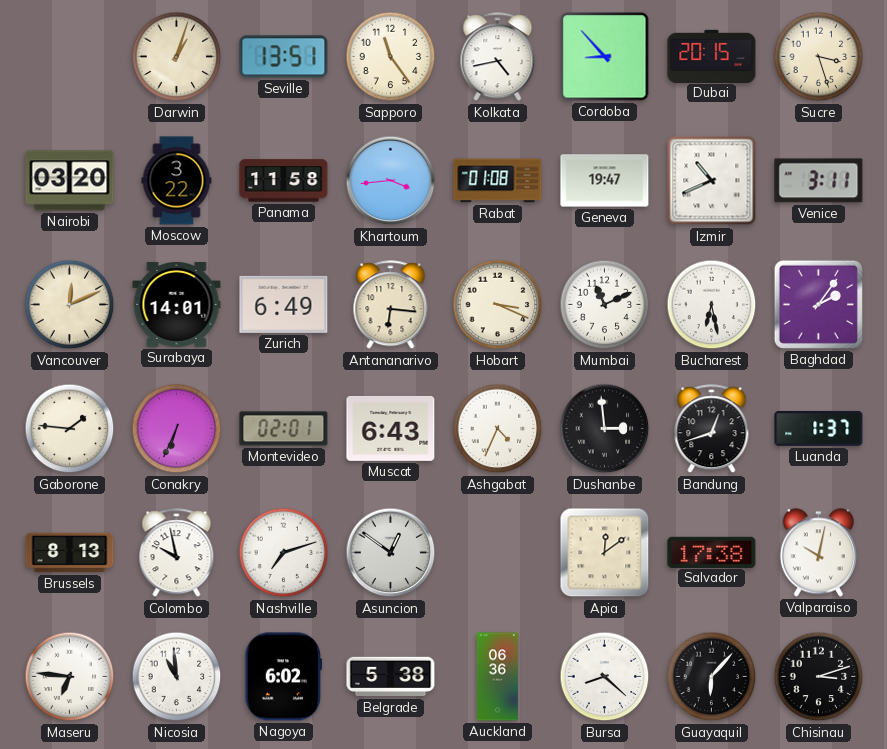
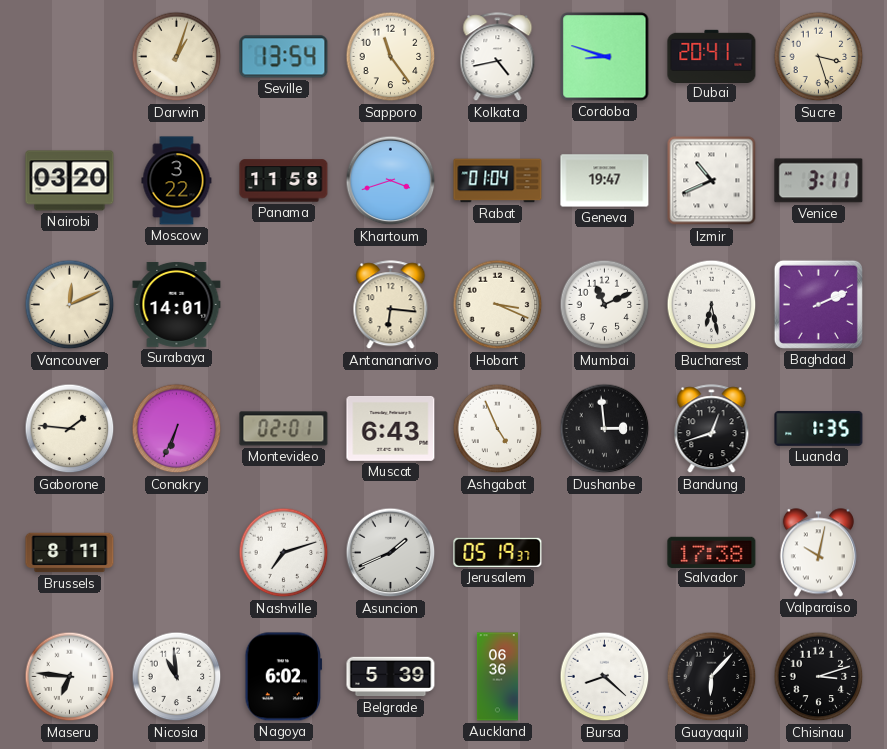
Seville: 13:51 -> 13:54
Cordoba: 8:53 -> 8:48
Dubai: 20:15 -> 20:41
Khartoum: 3:44 -> 3:42
Rabat: 01:08 -> 01:04
Zurich: 6:49 -> none
Baghdad: 2:06 -> 2:11
Ashgabat: 4:34 -> 4:56
Luanda: 1:37 -> 1:35
Brussels: 8:13 -> 8:11
Colombo: 9:58 -> none
Asuncion: 12:51 -> 1:41
Jerusalem: none -> 05:19
Apia: 12:09 -> none
Belgrade: 5:38 -> 5:39
